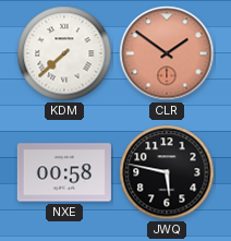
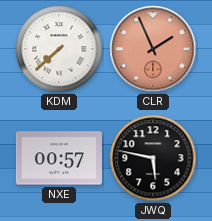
CLR: 1:51 -> 1:56
NXE: 00:58 -> 00:57
